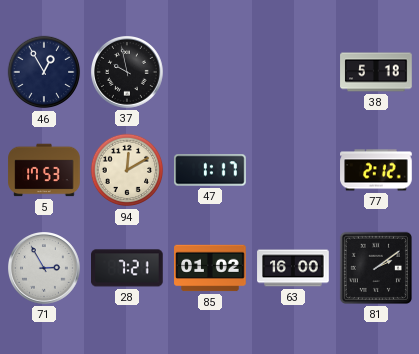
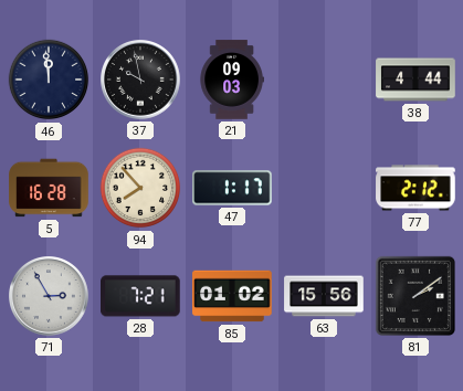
46: 12:55 -> 11:59
21: none -> 09:03
38: 5:18 -> 4:44
5: 17:53 -> 16:28
94: 12:10 -> 7:53
63: 16:00 -> 15:56
